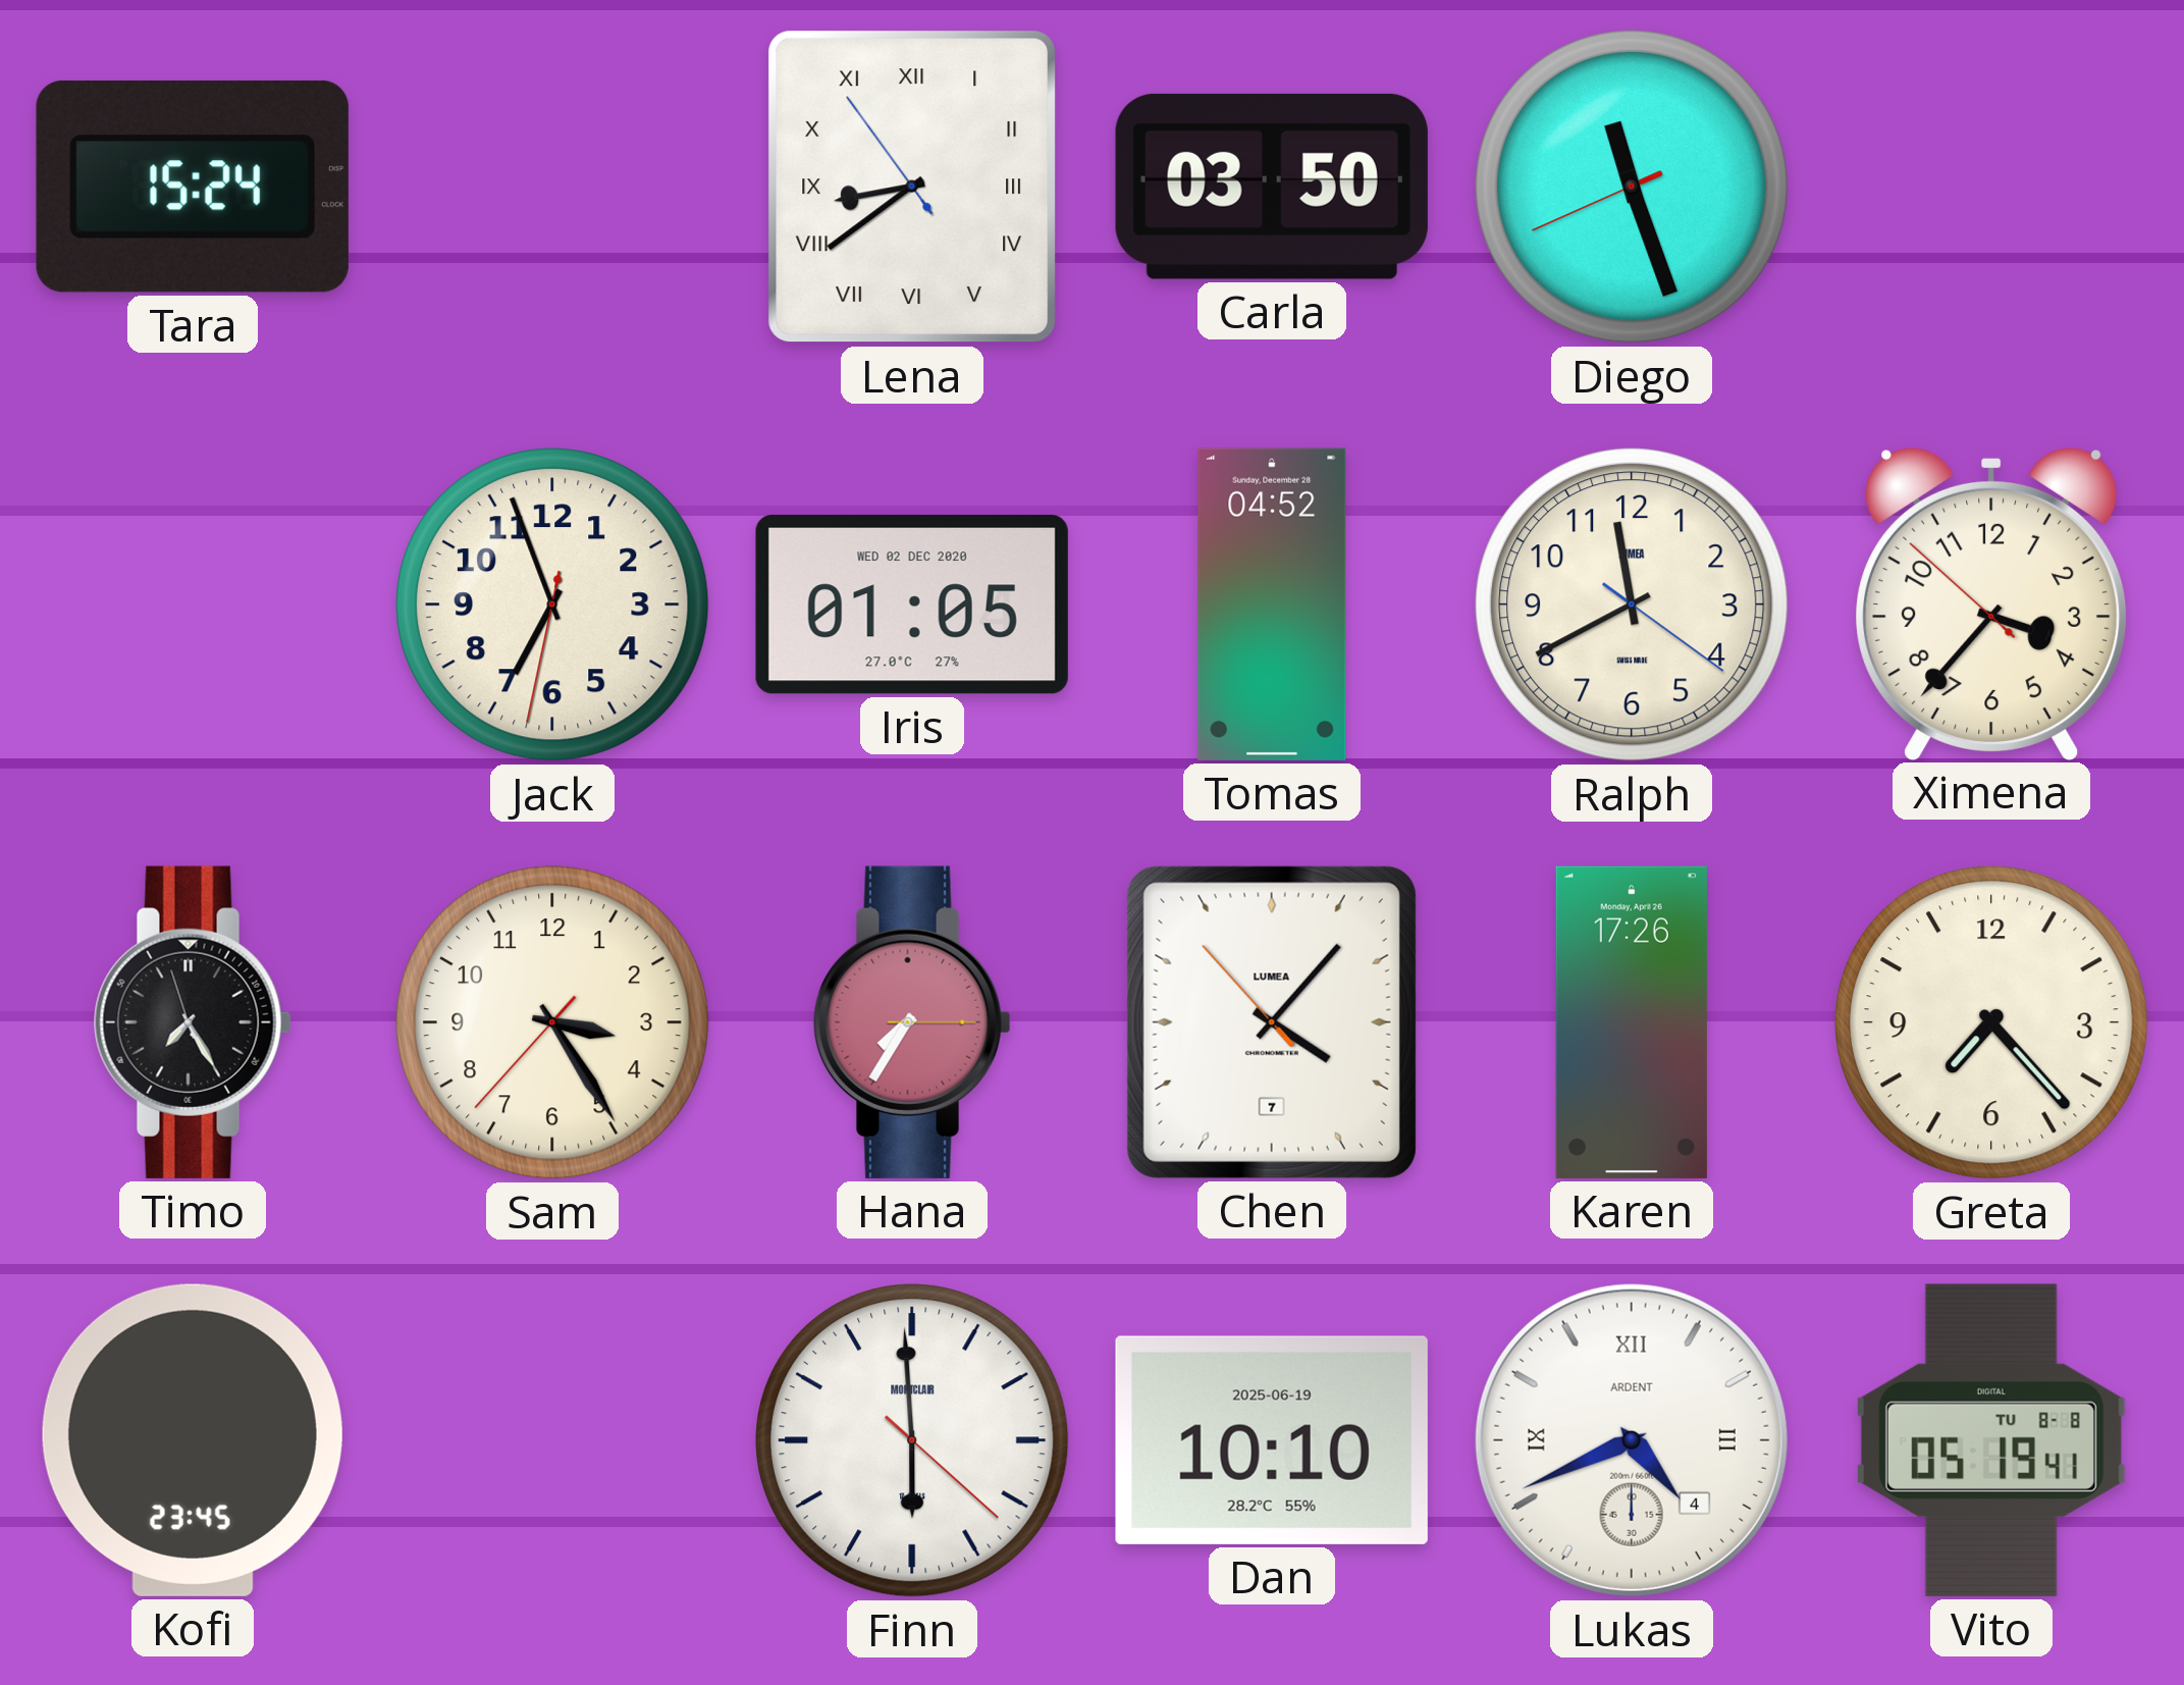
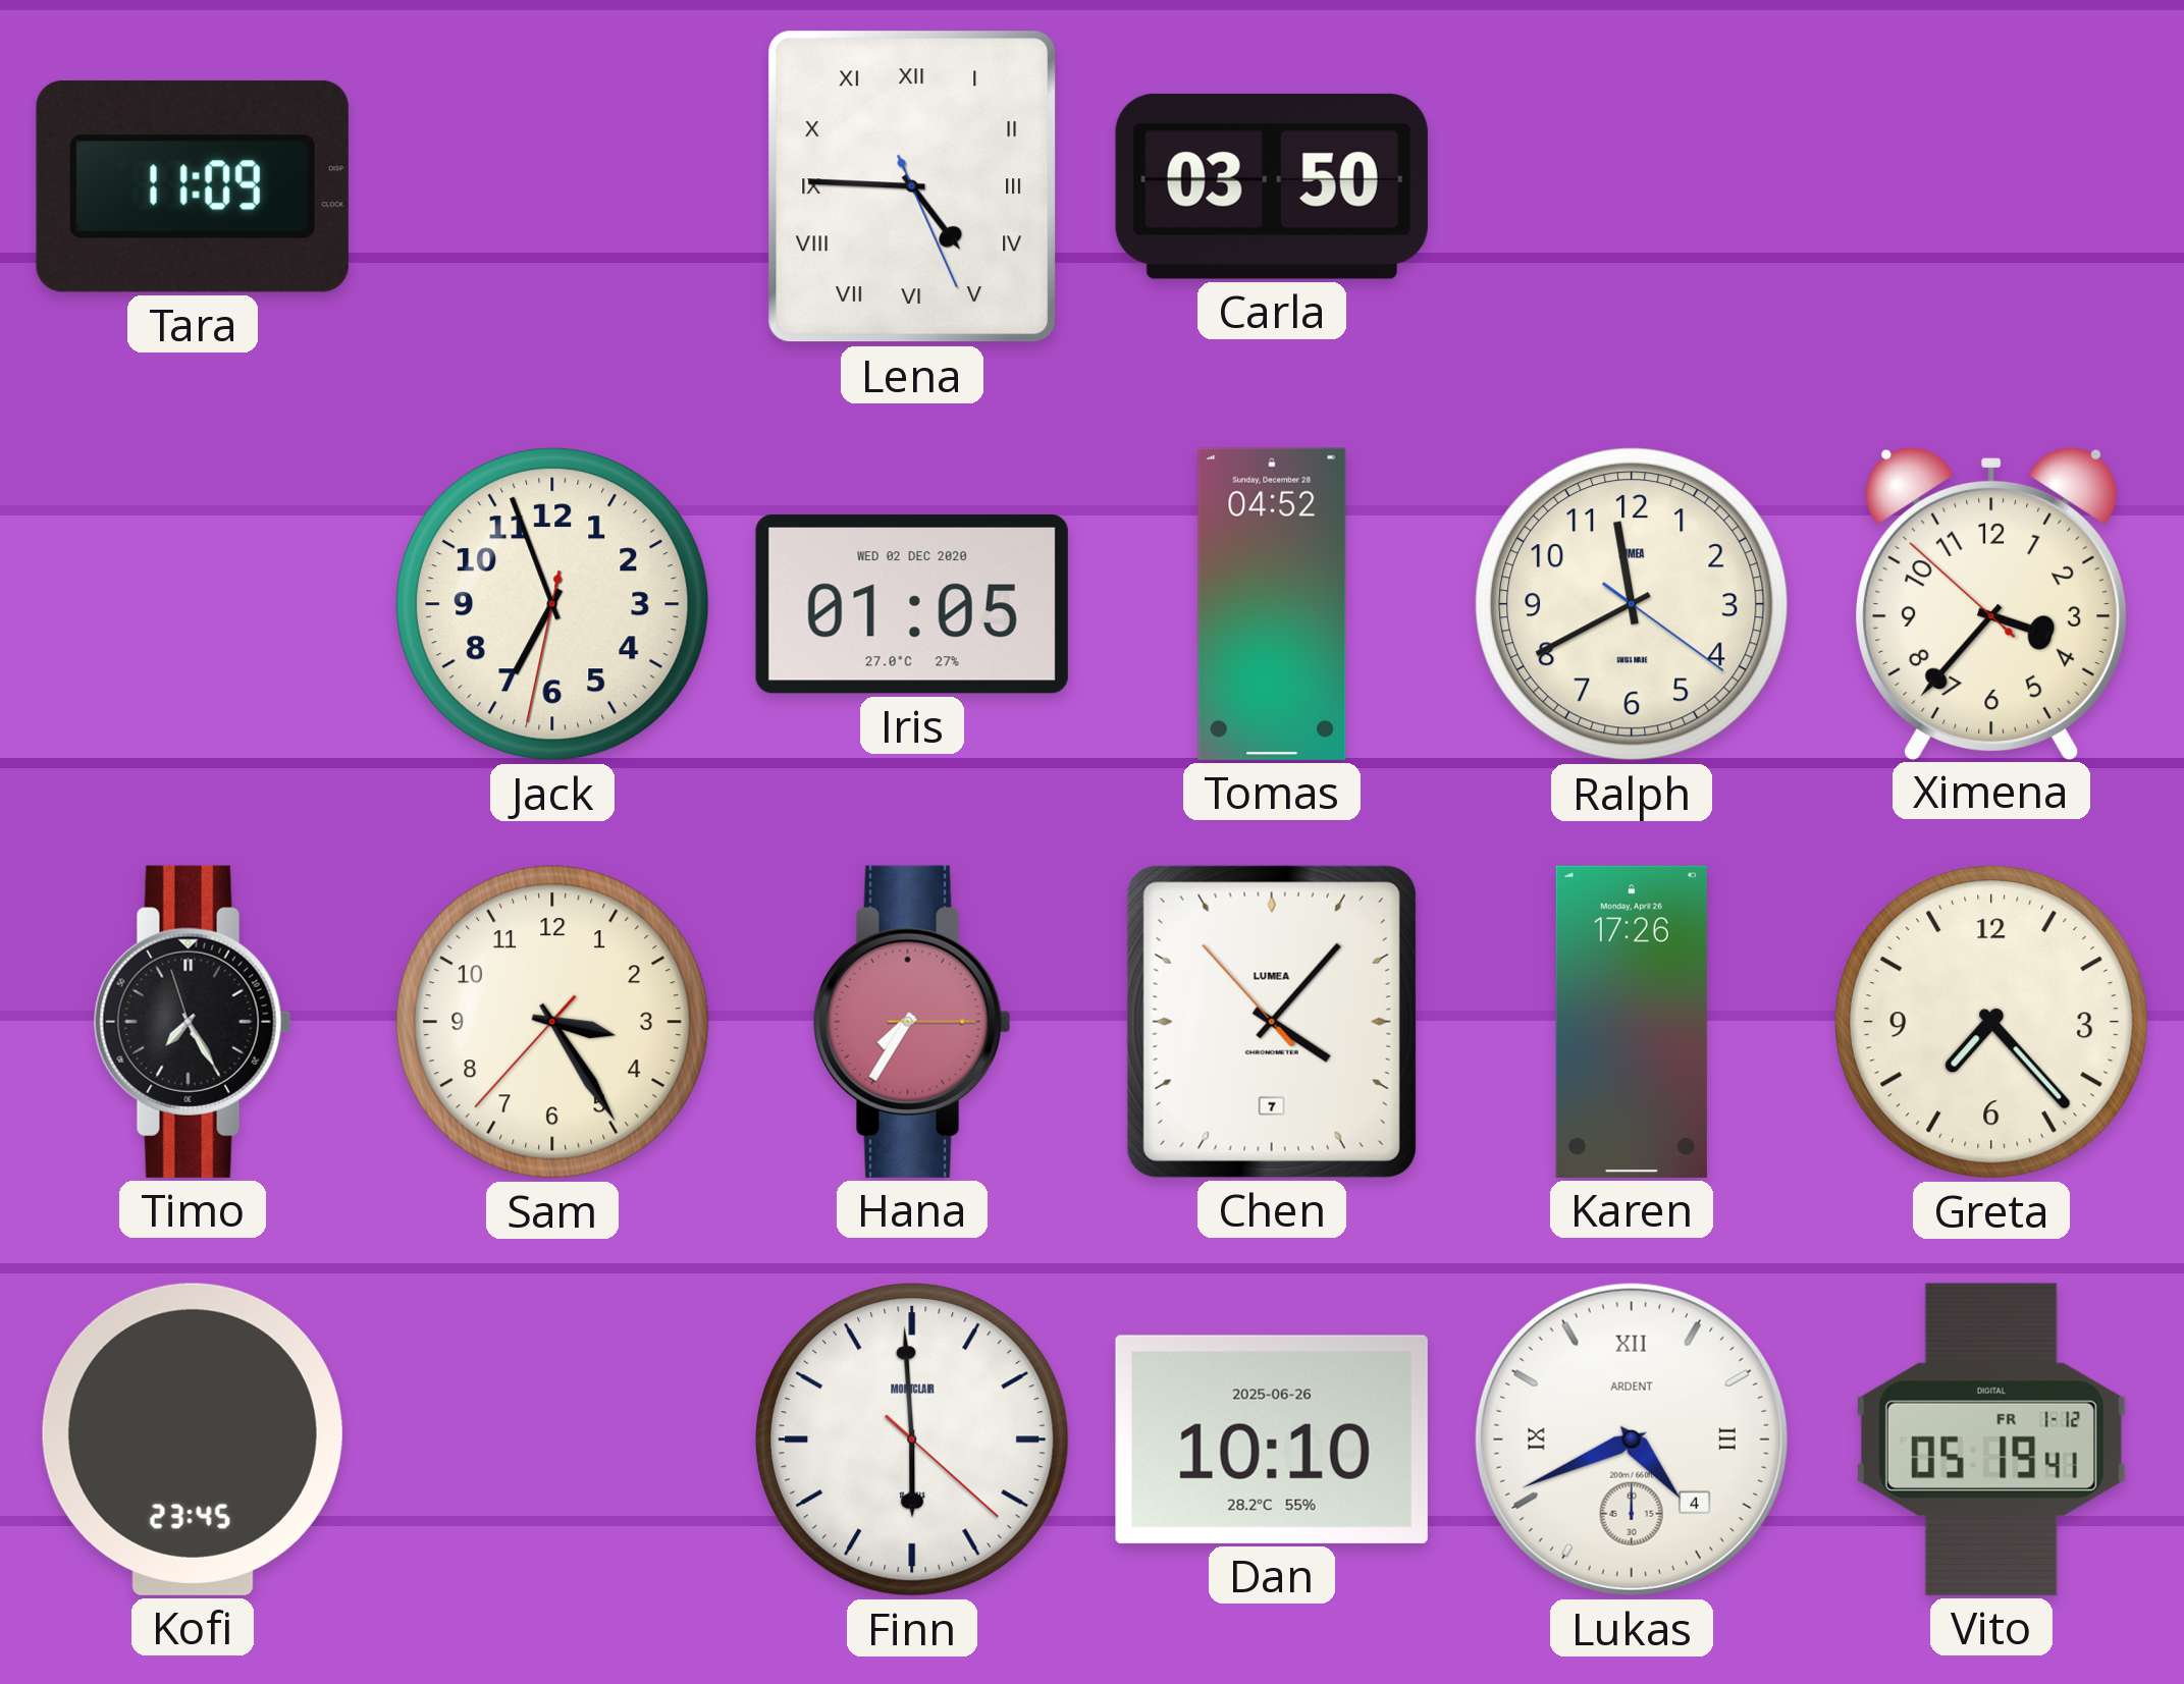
Tara: 15:24 -> 11:09
Lena: 8:38 -> 4:45
Diego: 11:26 -> none
Dan date: 2025-06-19 -> 2025-06-26
Vito date: TU 8-8 -> FR 1-12
